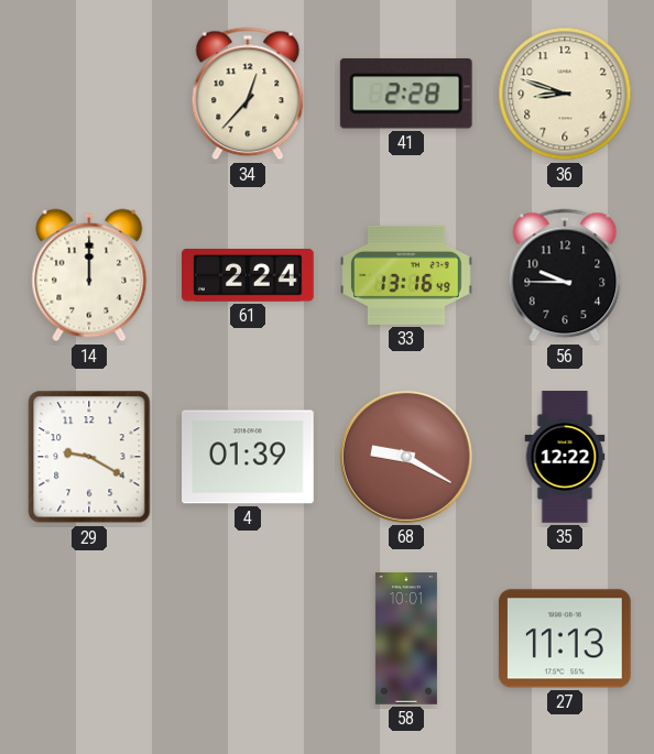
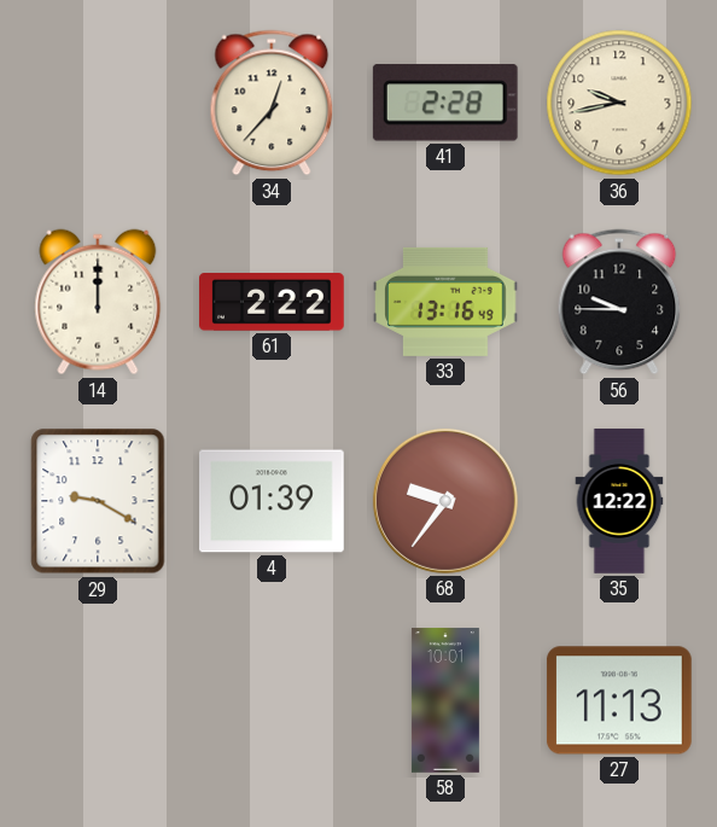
36: 8:48 -> 9:43
61: 2:24 -> 2:22
68: 9:20 -> 9:36
